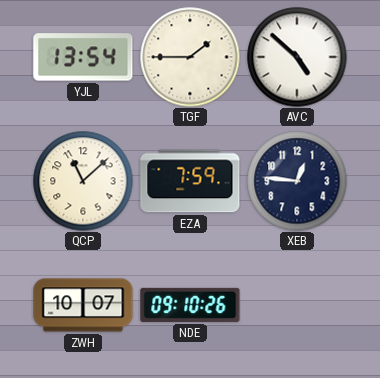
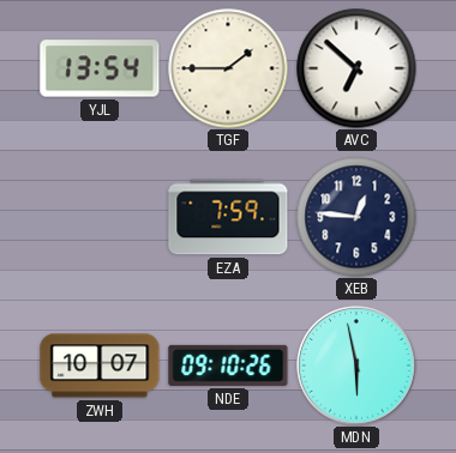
AVC: 4:52 -> 6:52
QCP: 11:08 -> none
MDN: none -> 5:58
